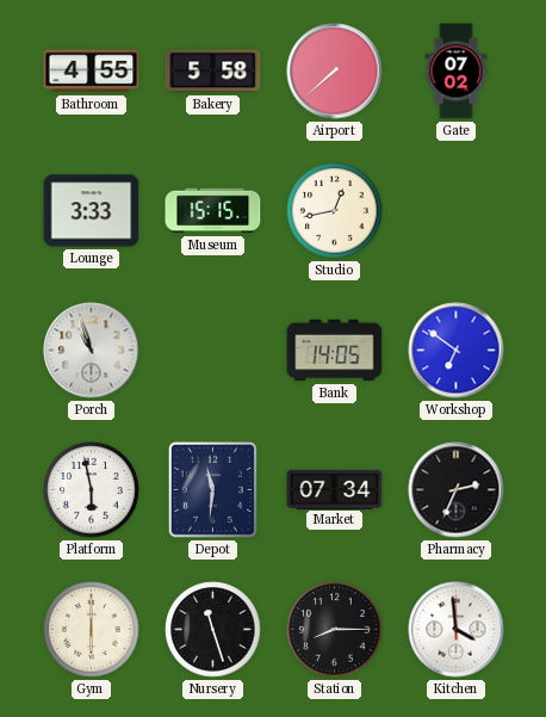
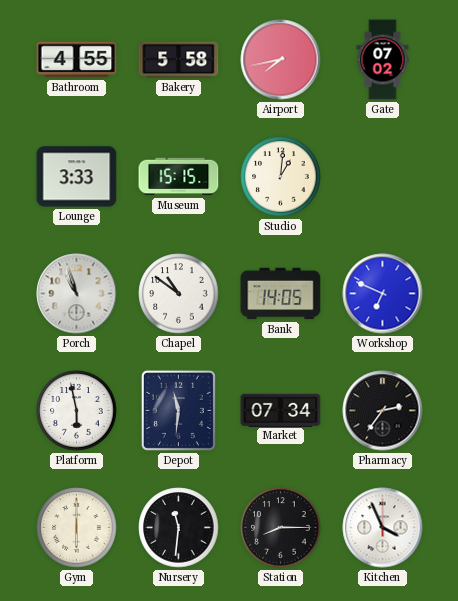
Airport: 7:38 -> 7:43
Studio: 12:43 -> 1:01
Chapel: none -> 10:51
Workshop: 6:51 -> 6:49
Pharmacy: 2:34 -> 2:36
Nursery: 11:27 -> 11:31
Kitchen: 3:59 -> 3:56
